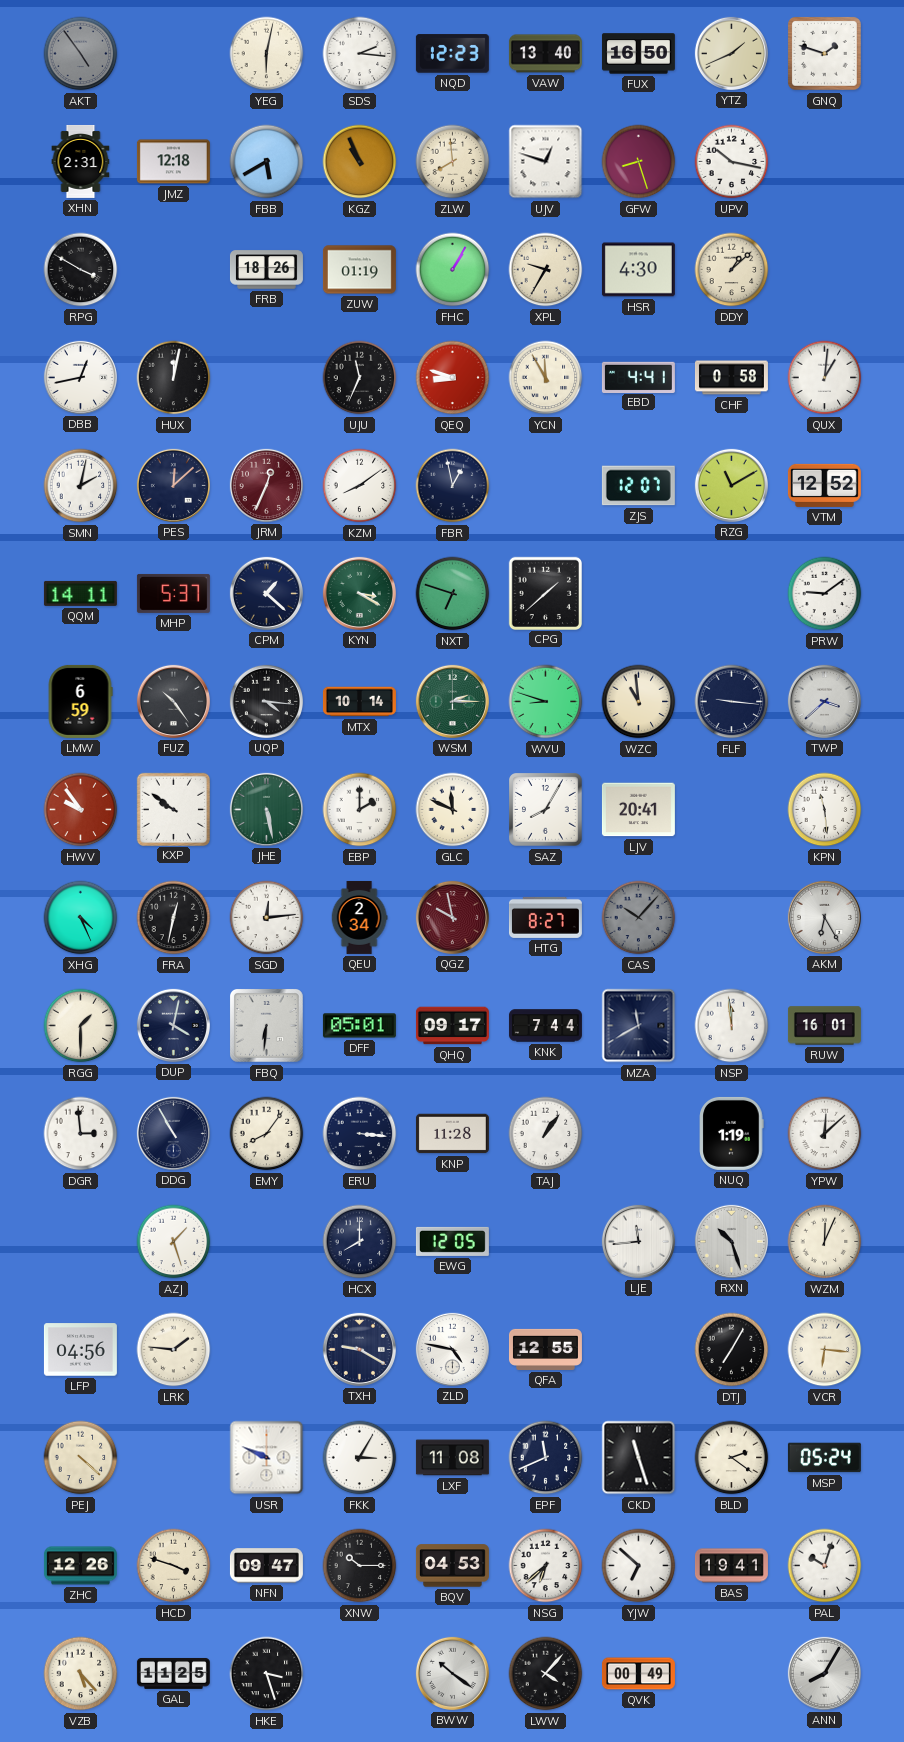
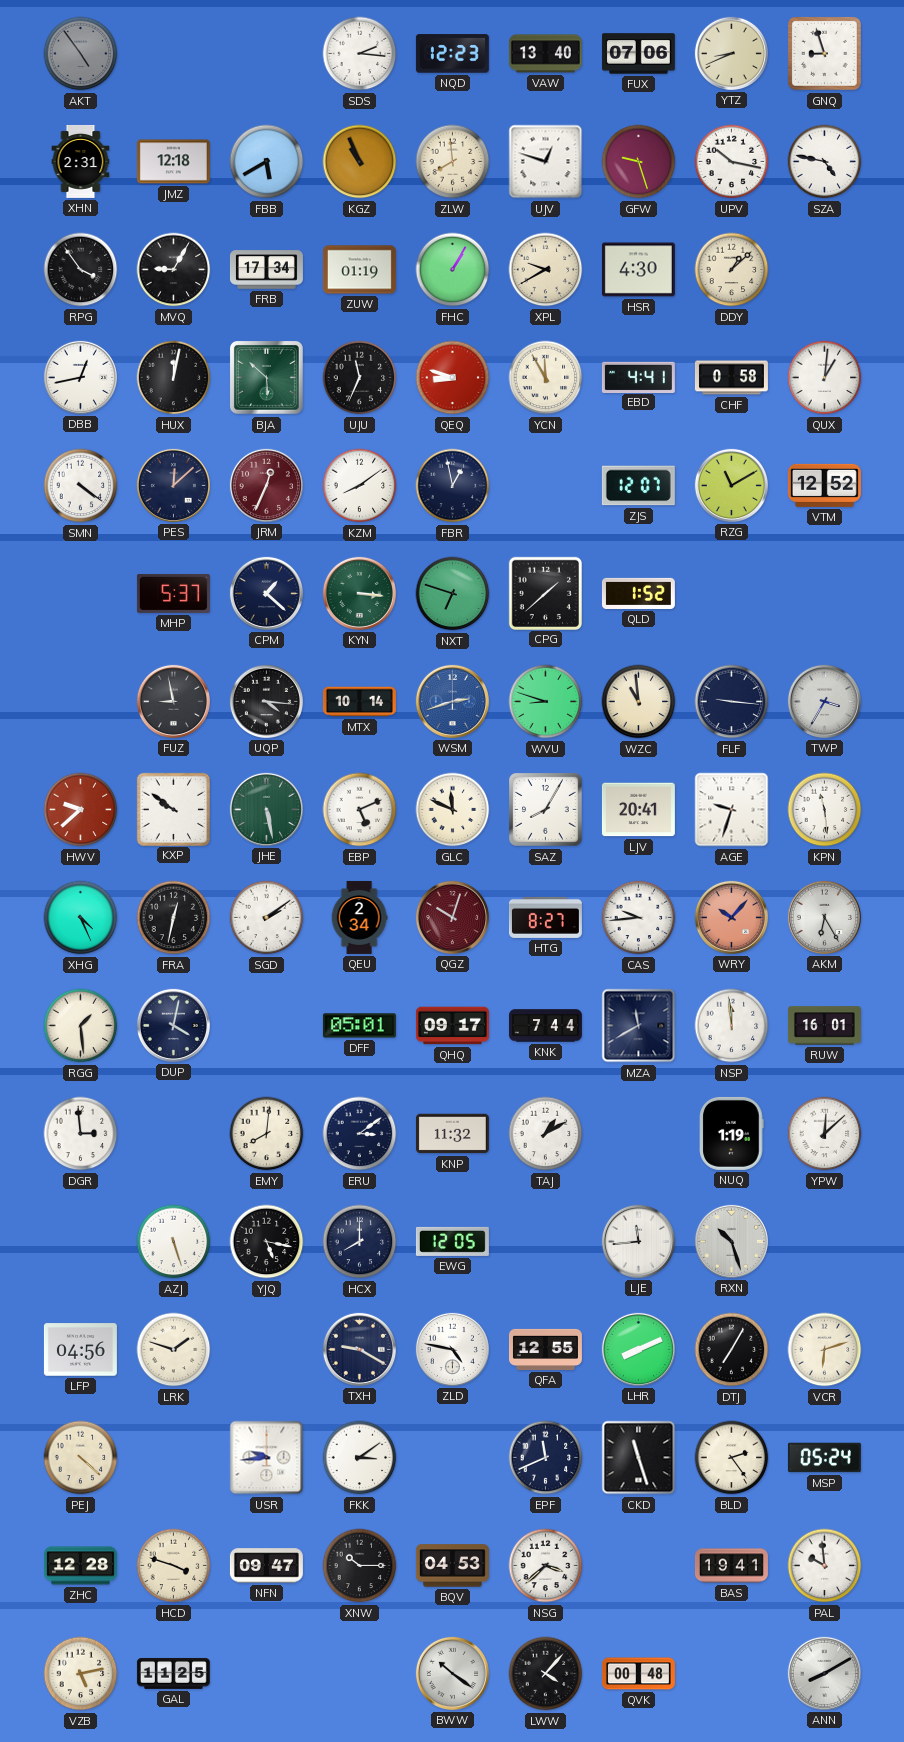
YEG: 6:02 -> none
FUX: 16:50 -> 07:06
YTZ: 1:41 -> 8:41
GNQ: 1:48 -> 8:57
GFW: 8:27 -> 9:27
SZA: none -> 4:47
RPG: 3:50 -> 3:54
MVQ: none -> 9:05
FRB: 18:26 -> 17:34
XPL: 9:35 -> 9:40
BJA: none -> 5:52
SMN: 2:02 -> 4:21
QQM: 14:11 -> none
KYN: 3:20 -> 3:16
QLD: none -> 1:52
PRW: 9:09 -> none
LMW: 6:59 -> none
FUZ: 10:24 -> 8:58
WSM: 2:15 -> 2:42
WSM dial: green -> blue
TWP: 3:38 -> 3:35
HWV: 9:54 -> 9:38
EBP: 2:00 -> 5:11
AGE: none -> 9:33
SGD: 12:14 -> 2:09
QGZ: 9:58 -> 10:03
CAS: 10:07 -> 9:44
CAS dial: grey -> white
WRY: none -> 10:07
RGG: 1:30 -> 1:29
FBQ: 6:31 -> none
DDG: 10:55 -> none
EMY: 8:06 -> 8:01
ERU: 3:16 -> 3:09
KNP: 11:28 -> 11:32
TAJ: 1:06 -> 1:10
AZJ: 1:27 -> 5:27
YJQ: none -> 5:17
WZM: 12:04 -> none
LRK: 1:46 -> 1:48
LHR: none -> 8:11
VCR: 6:16 -> 6:12
USR: 9:49 -> 9:44
FKK: 3:05 -> 3:09
LXF: 11:08 -> none
BLD: 2:21 -> 2:24
ZHC: 12:26 -> 12:28
NSG: 6:38 -> 3:38
YJW: 6:52 -> none
PAL: 10:03 -> 9:59
VZB: 5:23 -> 5:13
HKE: 3:27 -> none
QVK: 00:49 -> 00:48
ANN: 8:05 -> 8:10
